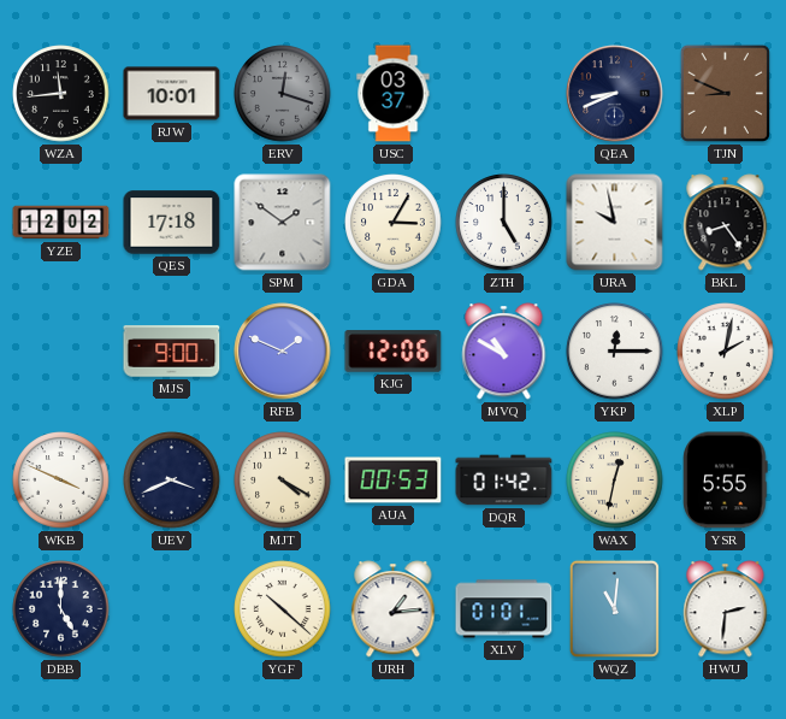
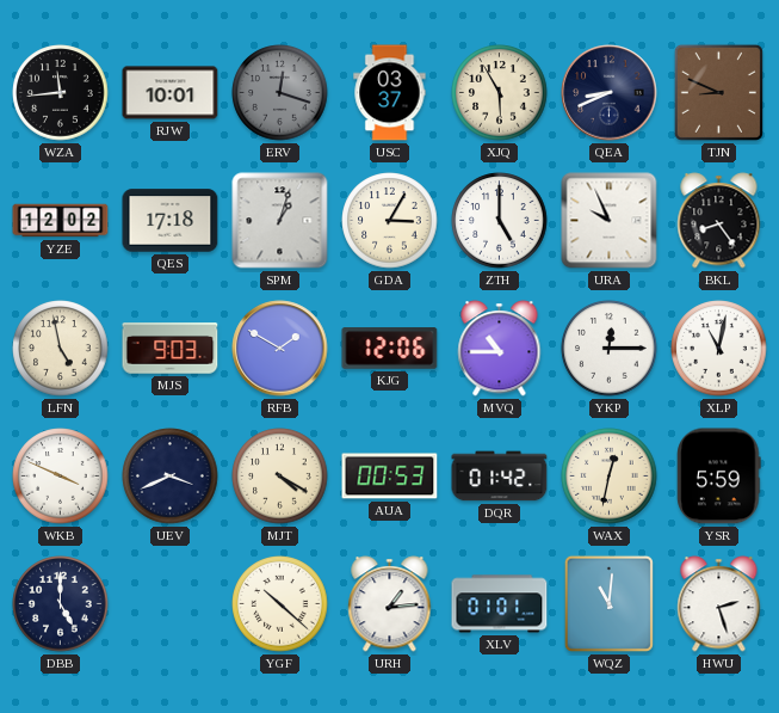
XJQ: none -> 5:55
SPM: 1:51 -> 1:03
URA: 9:58 -> 9:56
LFN: none -> 4:58
MJS: 9:00 -> 9:03
RFB: 1:49 -> 1:50
MVQ: 10:50 -> 10:45
XLP: 2:02 -> 11:02
YSR: 5:55 -> 5:59
HWU: 2:31 -> 2:27
